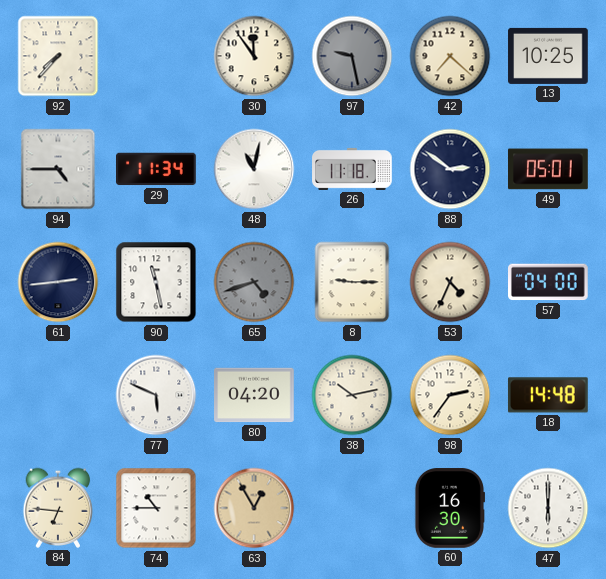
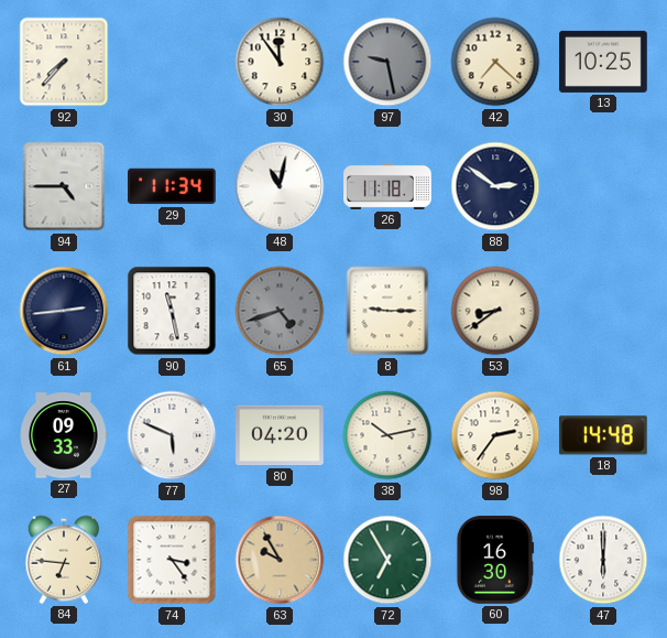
49: 05:01 -> none
53: 4:34 -> 8:39
57: 04:00 -> none
27: none -> 09:33
74: 10:45 -> 3:24
63: 12:55 -> 9:55
72: none -> 6:55
